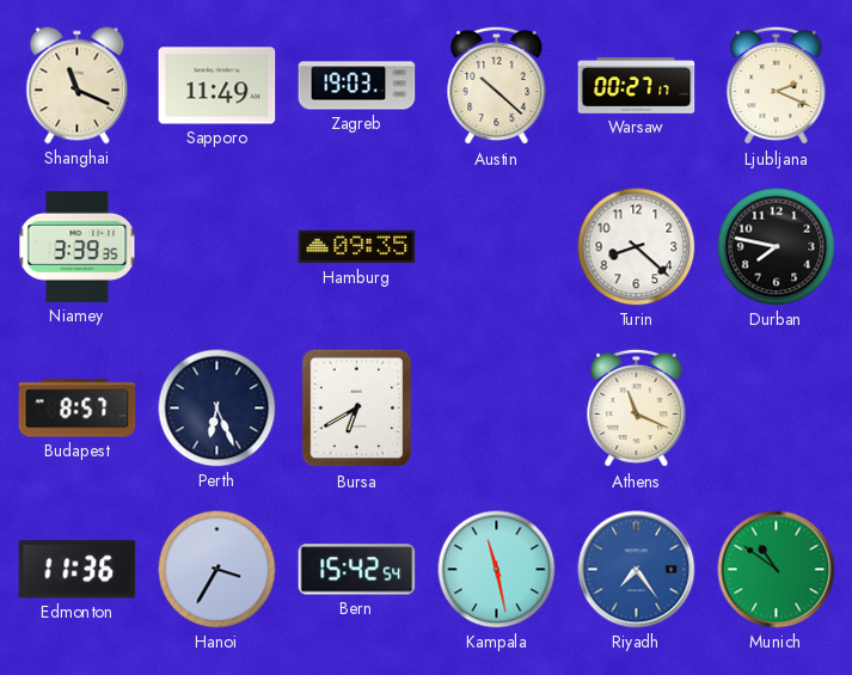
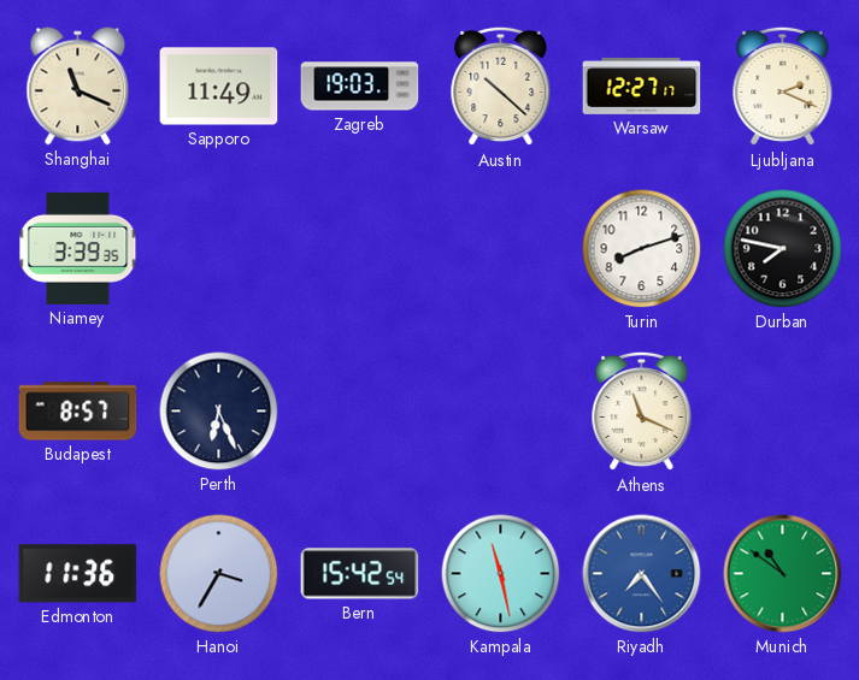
Warsaw: 00:27 -> 12:27
Hamburg: 09:35 -> none
Turin: 8:22 -> 8:12
Bursa: 6:40 -> none
